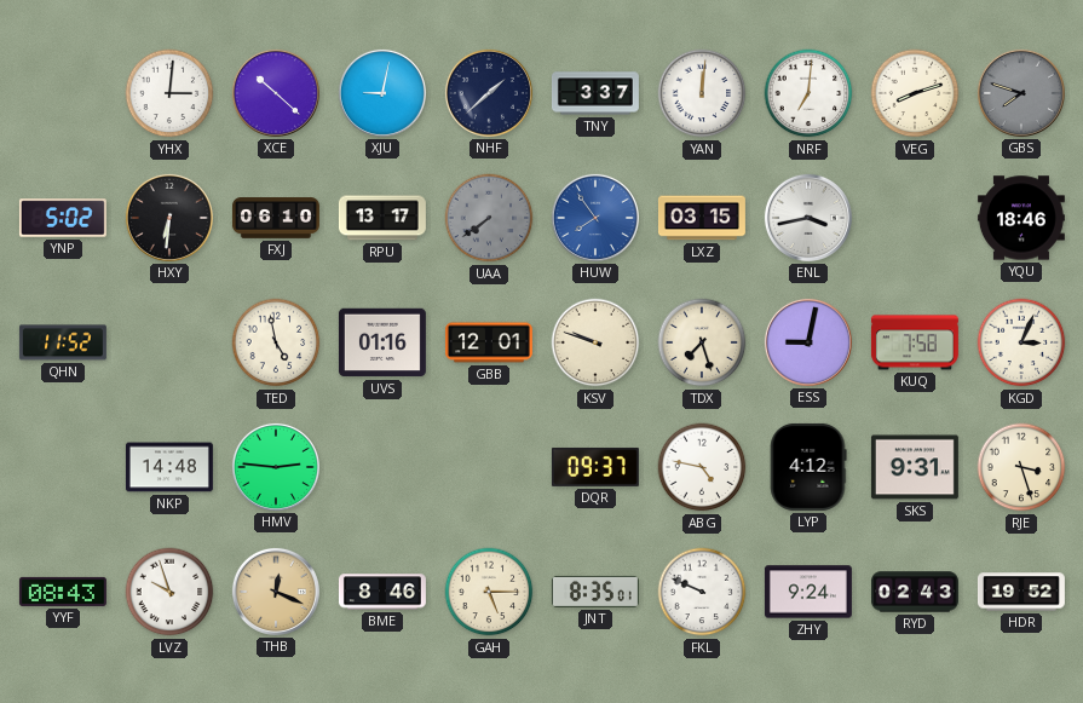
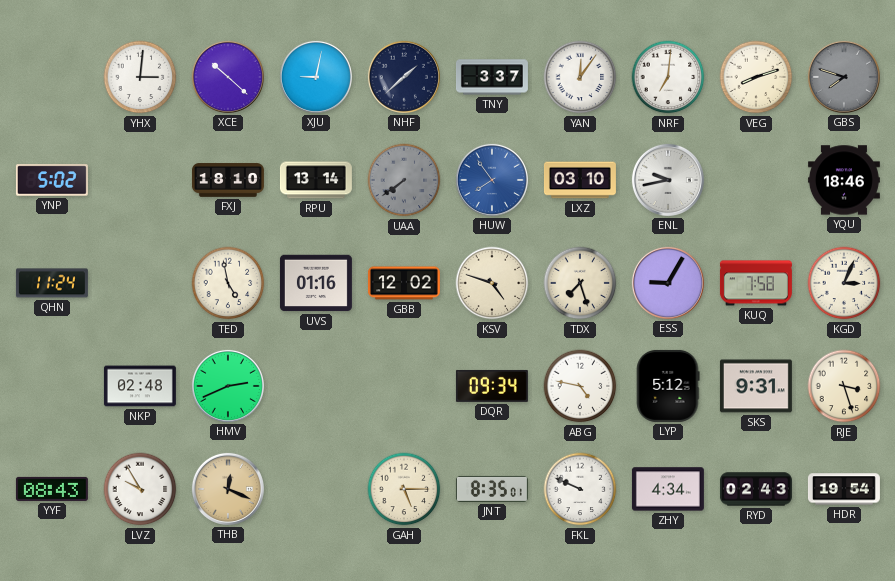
YAN: 12:01 -> 12:06
HXY: 6:31 -> none
FXJ: 06:10 -> 18:10
RPU: 13:17 -> 13:14
LXZ: 03:15 -> 03:10
ENL: 3:43 -> 9:43
QHN: 11:52 -> 11:24
GBB: 12:01 -> 12:02
KSV: 9:48 -> 4:48
ESS: 9:02 -> 9:05
NKP: 14:48 -> 02:48
HMV: 2:46 -> 2:41
DQR: 09:37 -> 09:34
LYP: 4:12 -> 5:12
LVZ: 9:57 -> 9:55
BME: 8:46 -> none
ZHY: 9:24 -> 4:34
HDR: 19:52 -> 19:54
